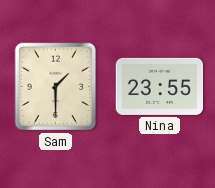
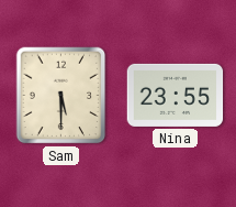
Sam: 1:30 -> 5:30
